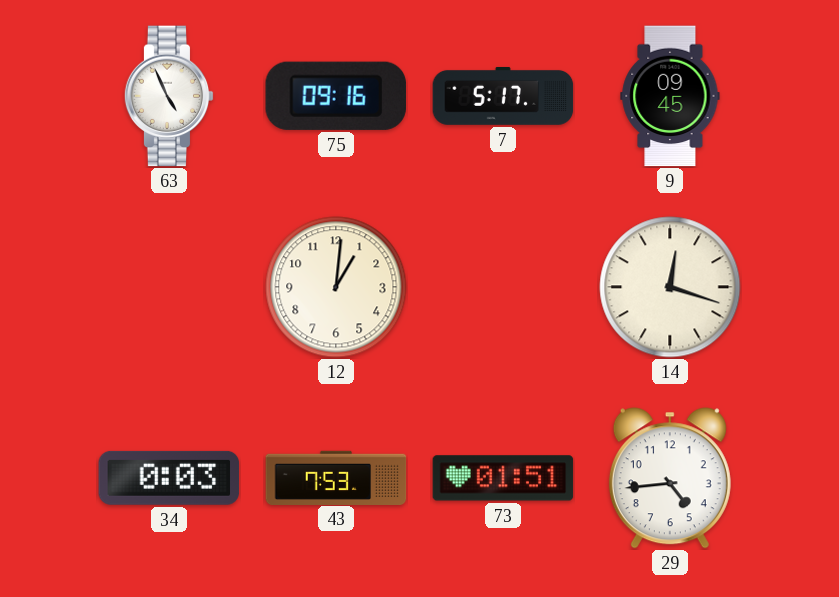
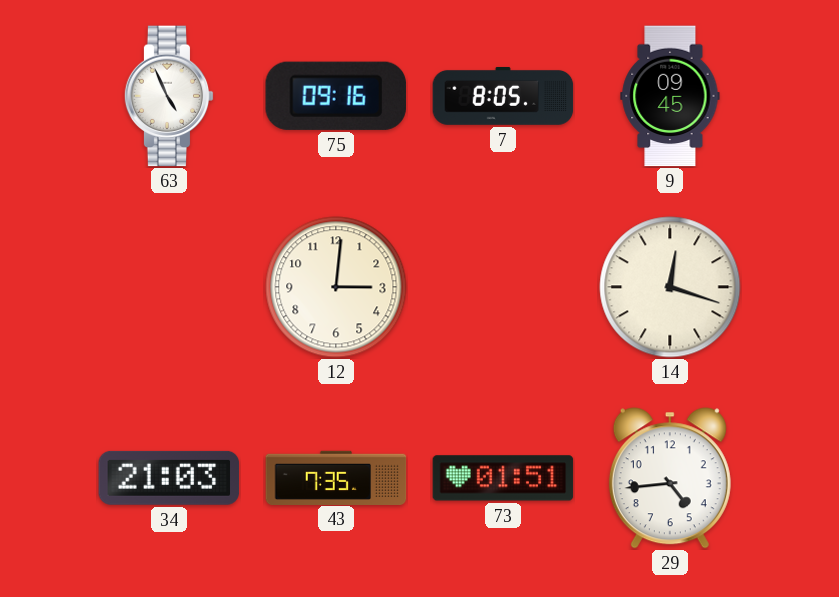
7: 5:17 -> 8:05
12: 1:01 -> 3:01
34: 0:03 -> 21:03
43: 7:53 -> 7:35
